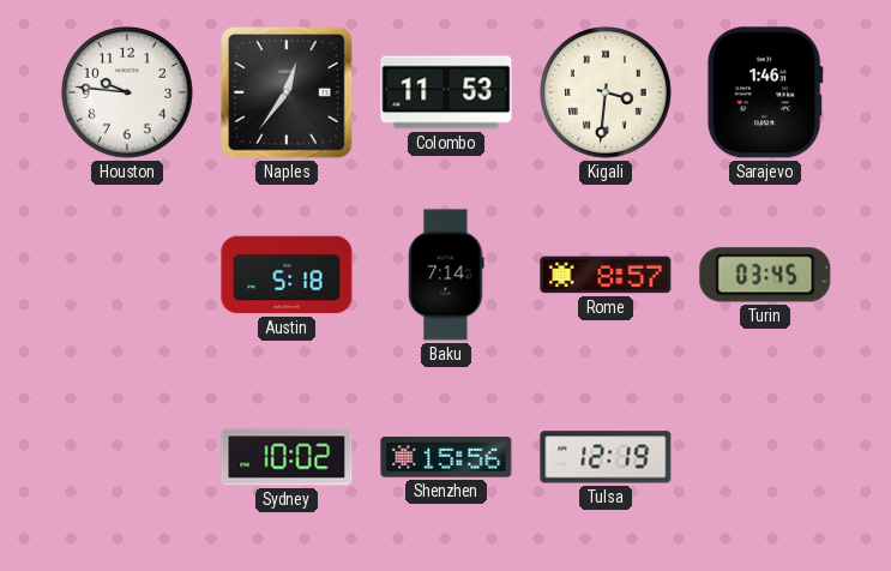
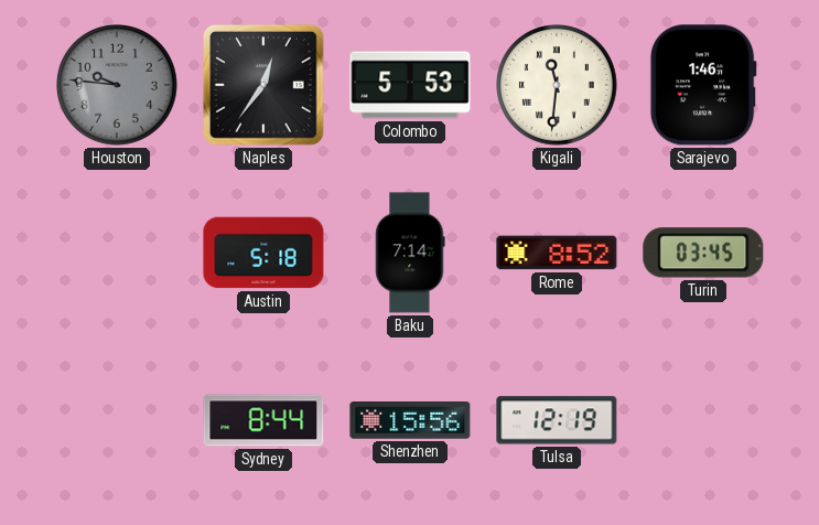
Houston dial: white -> grey
Colombo: 11:53 -> 5:53
Kigali: 3:31 -> 11:31
Rome: 8:57 -> 8:52
Sydney: 10:02 -> 8:44
